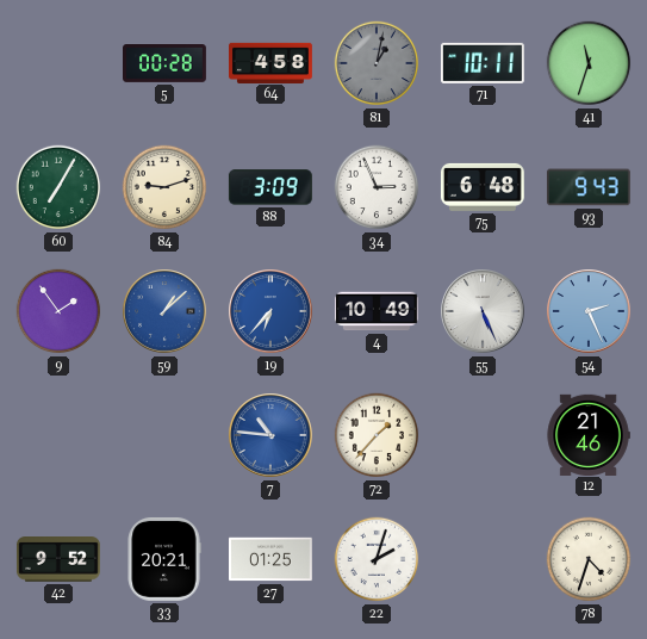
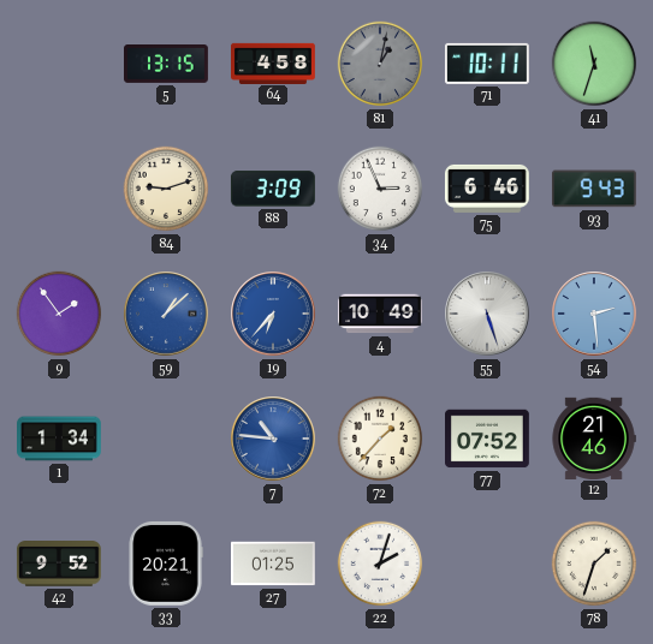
5: 00:28 -> 13:15
60: 7:05 -> none
75: 6:48 -> 6:46
55: 5:26 -> 5:27
54: 2:26 -> 2:29
1: none -> 1:34
77: none -> 07:52
78: 4:33 -> 1:33
